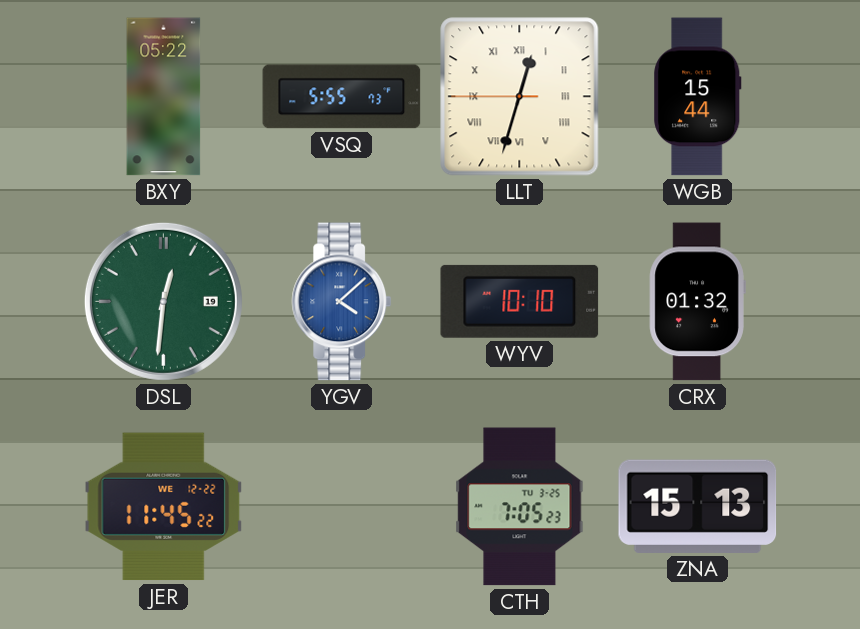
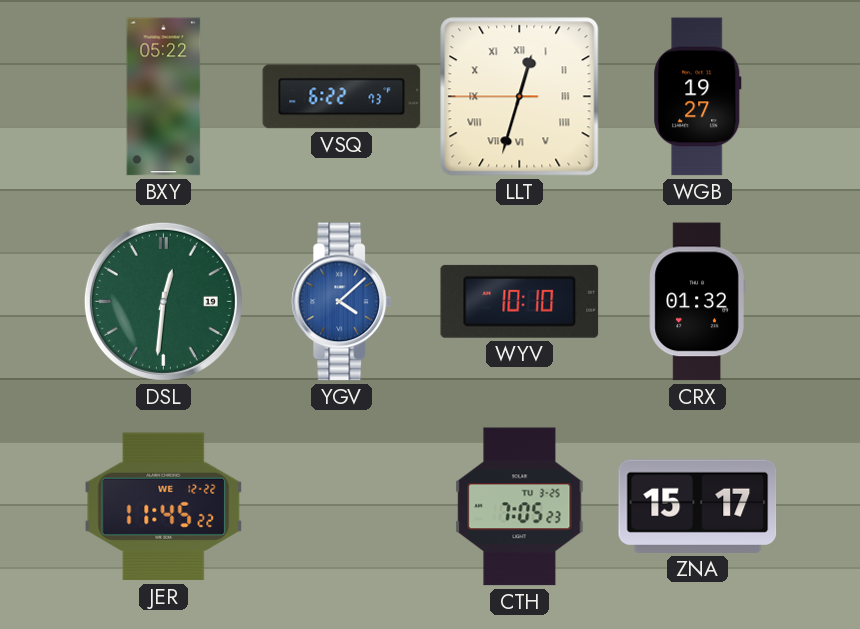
VSQ: 5:55 -> 6:22
WGB: 15:44 -> 19:27
ZNA: 15:13 -> 15:17
